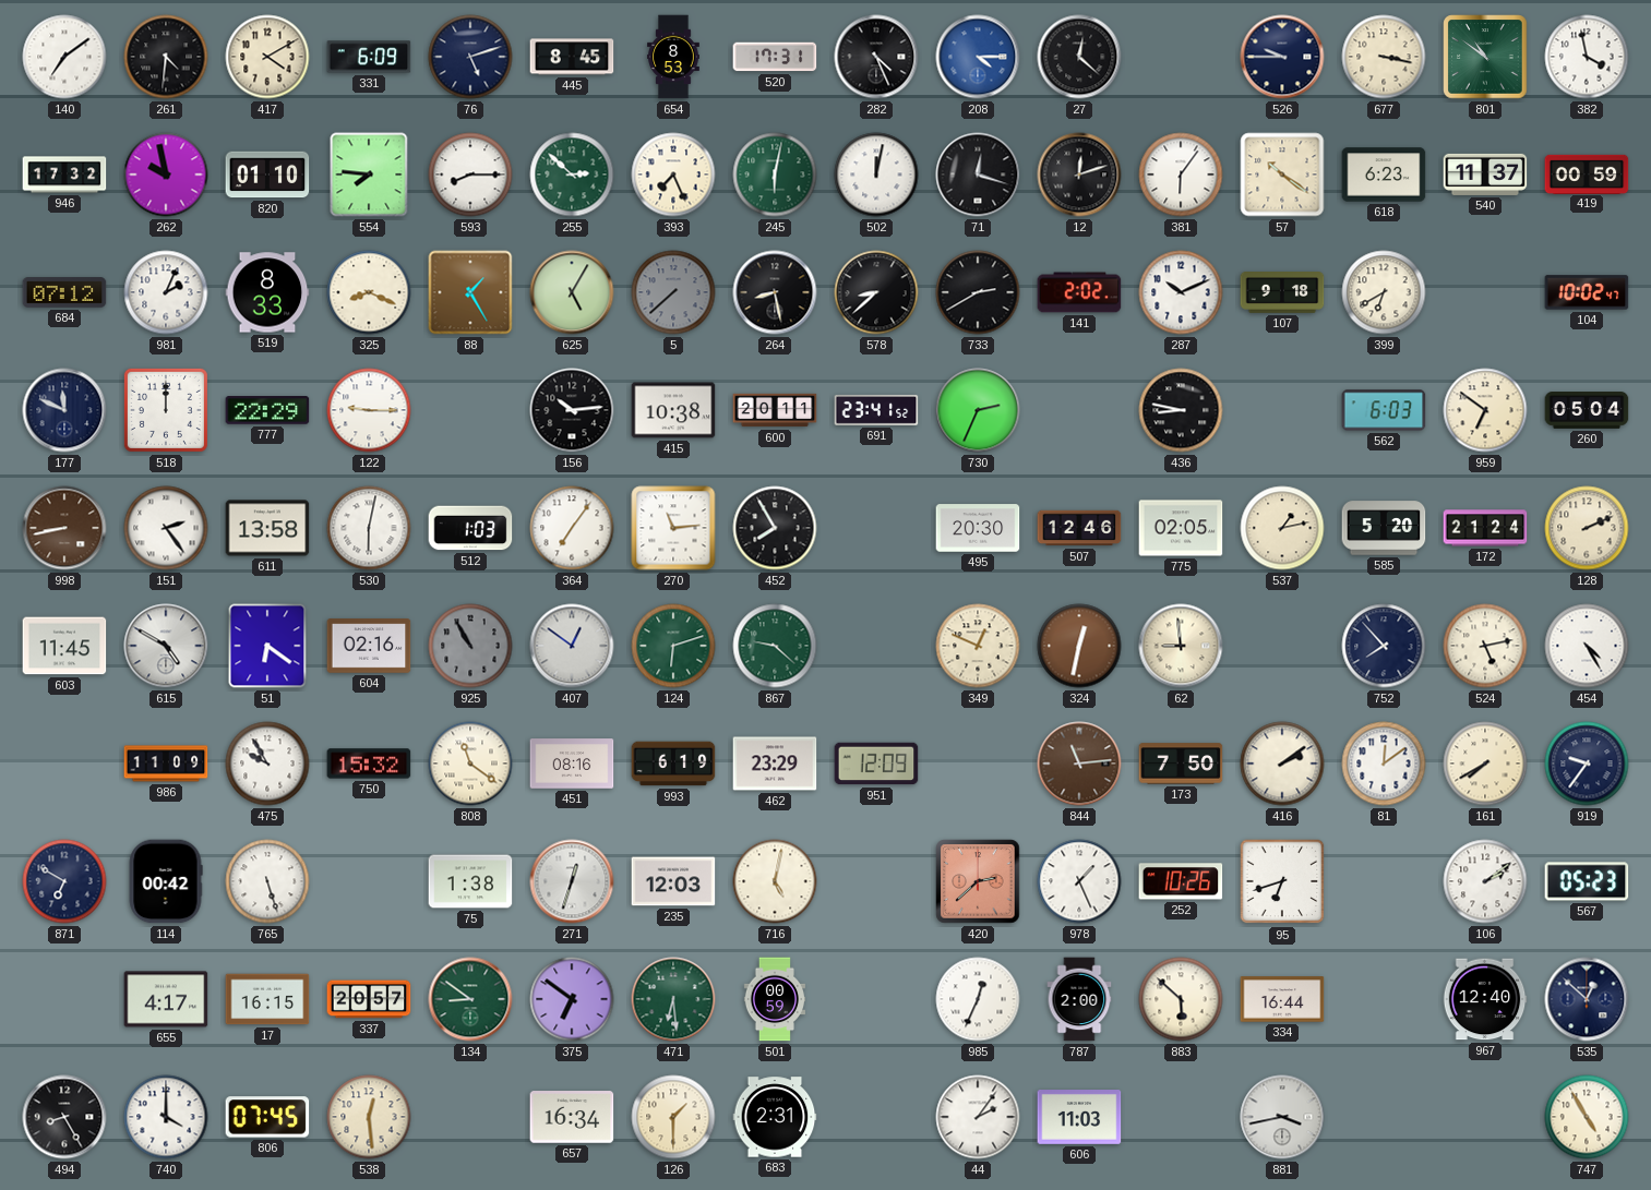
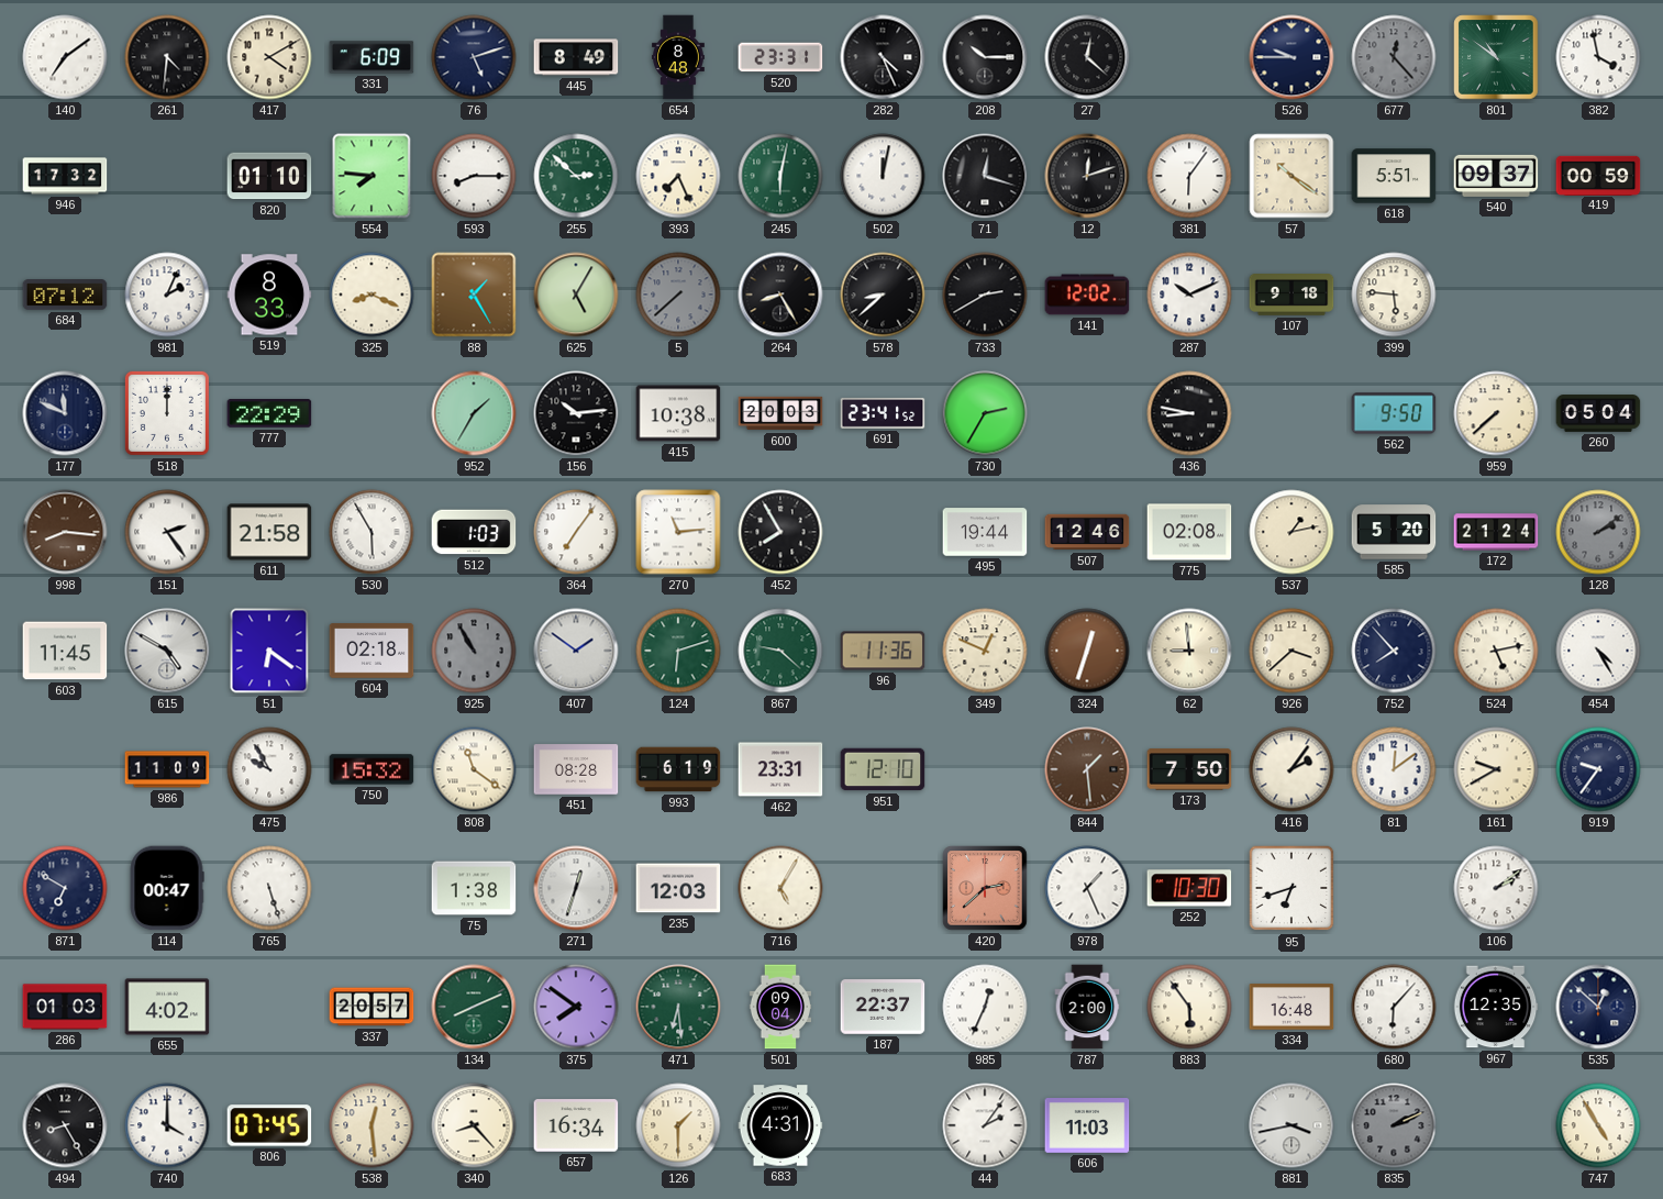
445: 8:45 -> 8:49
654: 8:53 -> 8:48
520: 17:31 -> 23:31
208: 4:15 -> 10:15
208 dial: blue -> black
677: 3:17 -> 12:23
677 dial: cream -> grey
262: 9:58 -> none
618: 6:23 -> 5:51
540: 11:37 -> 09:37
264: 8:28 -> 8:25
141: 2:02 -> 12:02
399: 6:40 -> 5:46
104: 10:02 -> none
122: 9:15 -> none
952: none -> 1:35
600: 20:11 -> 20:03
730: 2:34 -> 2:35
562: 6:03 -> 9:50
959: 6:51 -> 7:38
998: 8:43 -> 8:16
611: 13:58 -> 21:58
530: 6:02 -> 5:55
495: 20:30 -> 19:44
775: 02:05 -> 02:08
128: 2:11 -> 2:09
128 dial: cream -> grey
604: 02:16 -> 02:18
407: 12:51 -> 1:51
96: none -> 11:36
324: 12:32 -> 12:33
926: none -> 3:38
451: 08:16 -> 08:28
462: 23:29 -> 23:31
951: 12:09 -> 12:10
844: 11:14 -> 1:29
416: 2:09 -> 2:06
161: 7:40 -> 9:40
114: 00:42 -> 00:47
716: 5:02 -> 5:05
252: 10:26 -> 10:30
567: 05:23 -> none
286: none -> 01:03
655: 4:17 -> 4:02
17: 16:15 -> none
134: 8:51 -> 8:11
375: 6:51 -> 7:51
501: 00:59 -> 09:04
187: none -> 22:37
883: 5:52 -> 5:54
334: 16:44 -> 16:48
680: none -> 6:07
967: 12:40 -> 12:35
340: none -> 8:23
683: 2:31 -> 4:31
835: none -> 2:11
